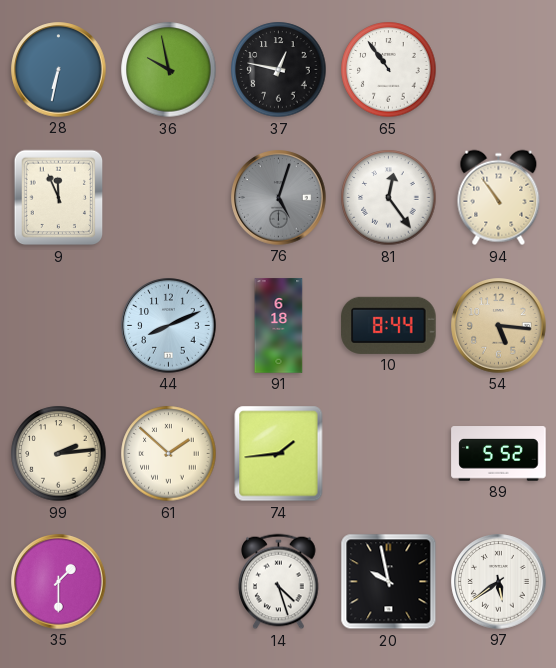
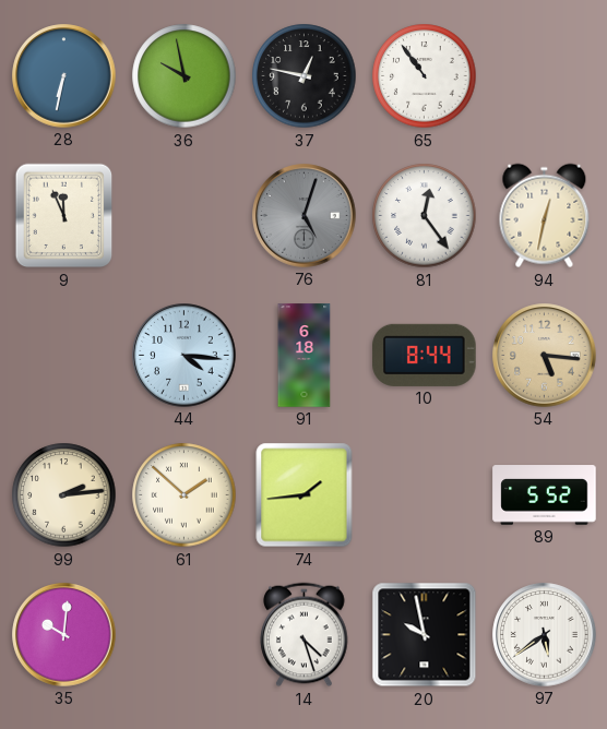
94: 10:54 -> 12:32
44: 8:11 -> 4:16
35: 1:30 -> 10:01
